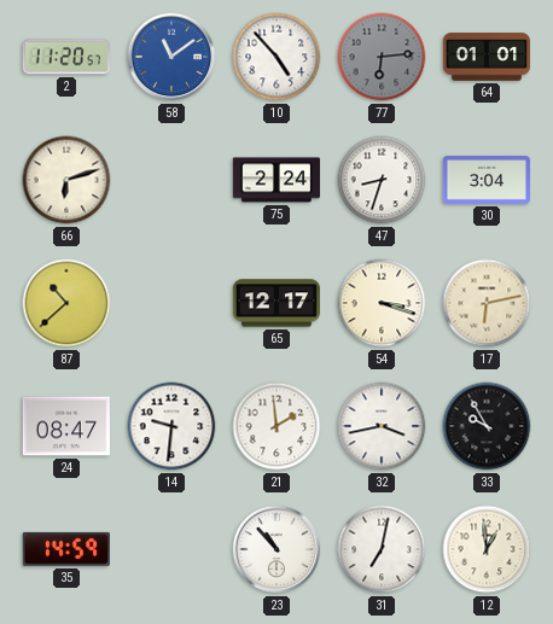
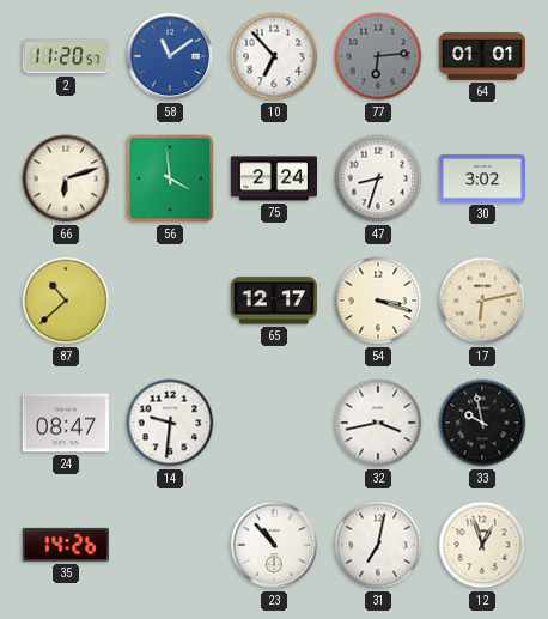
10: 4:53 -> 6:53
56: none -> 3:59
30: 3:04 -> 3:02
21: 1:59 -> none
33: 9:55 -> 9:58
35: 14:59 -> 14:26
12: 12:59 -> 12:57
